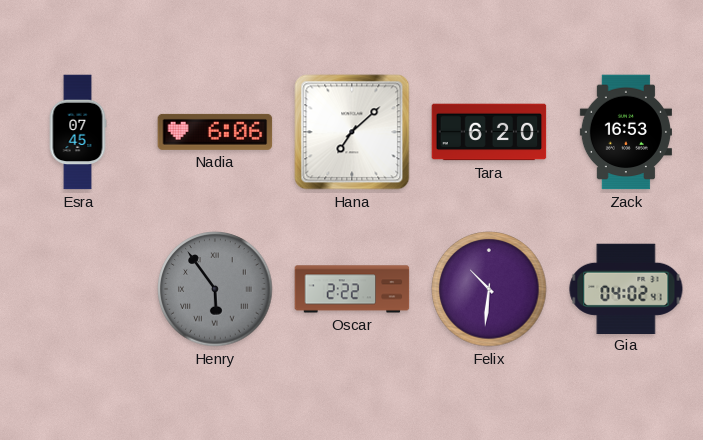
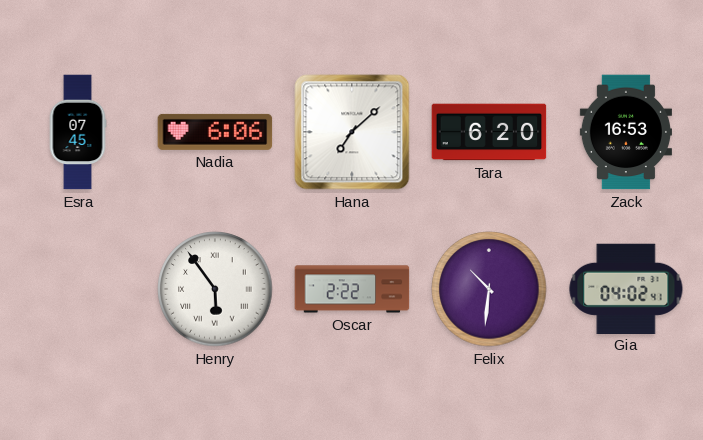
Henry dial: grey -> white
